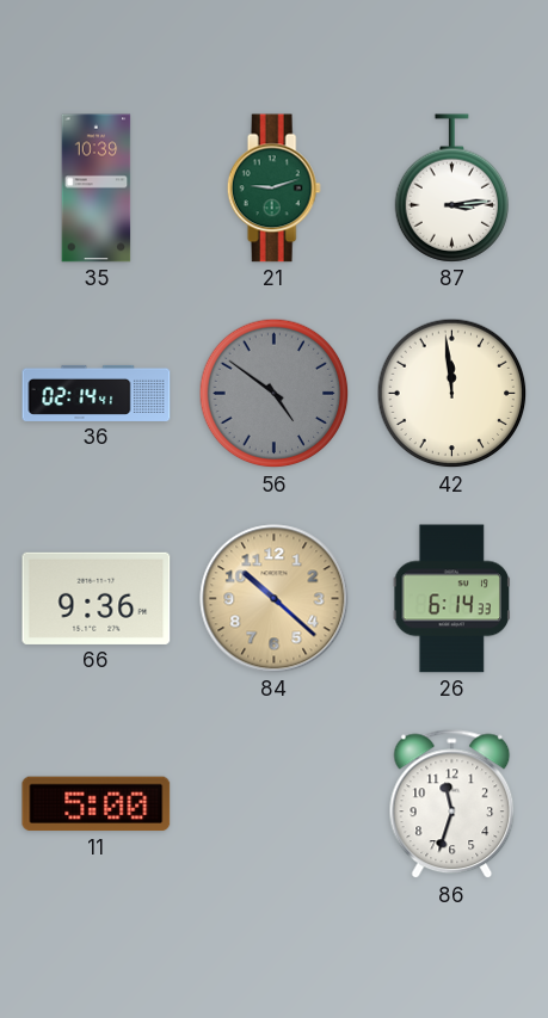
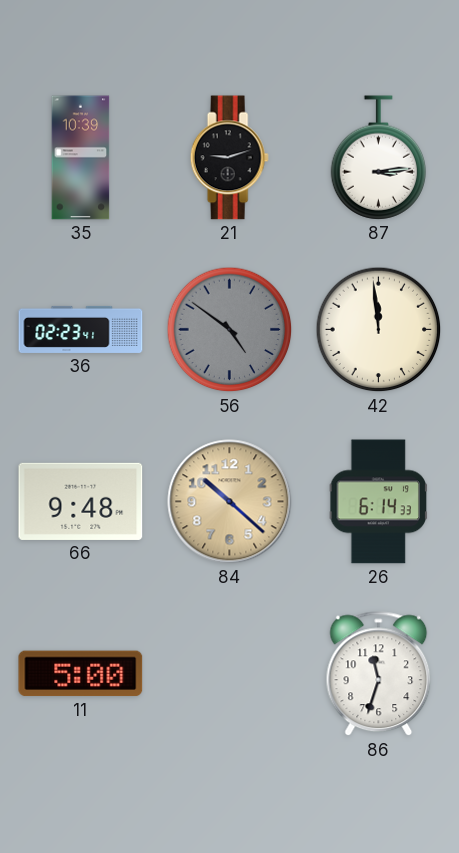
21 dial: green -> black
36: 02:14 -> 02:23
66: 9:36 -> 9:48
